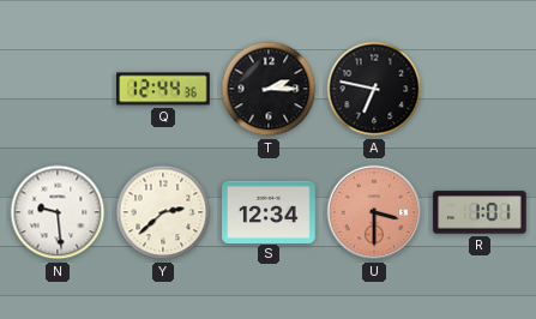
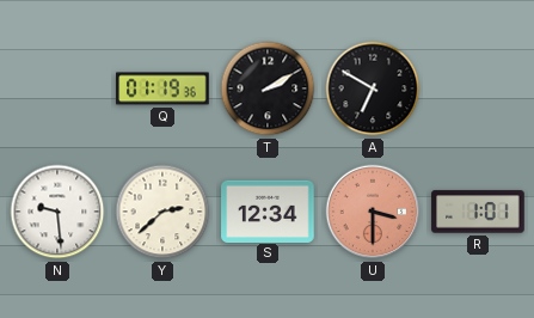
Q: 12:44 -> 01:19
T: 2:15 -> 2:10
A: 6:47 -> 6:50
